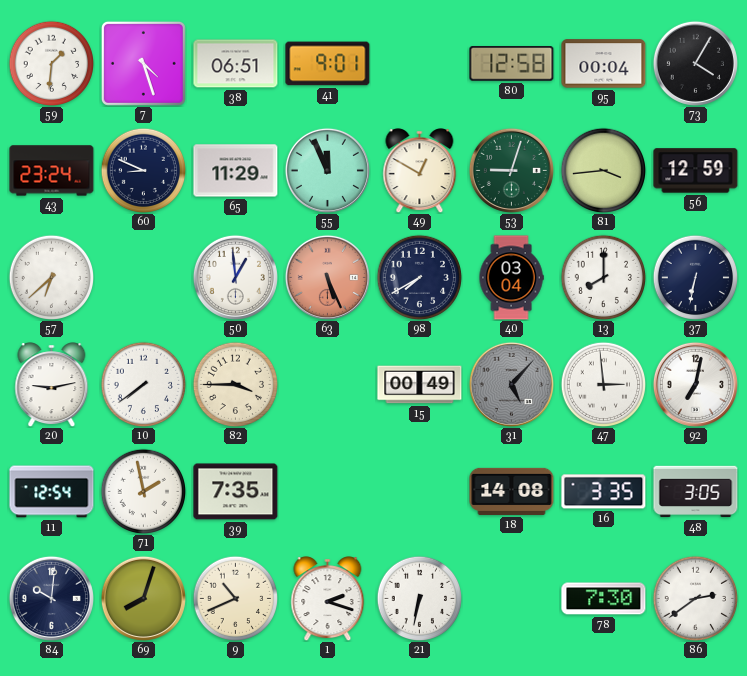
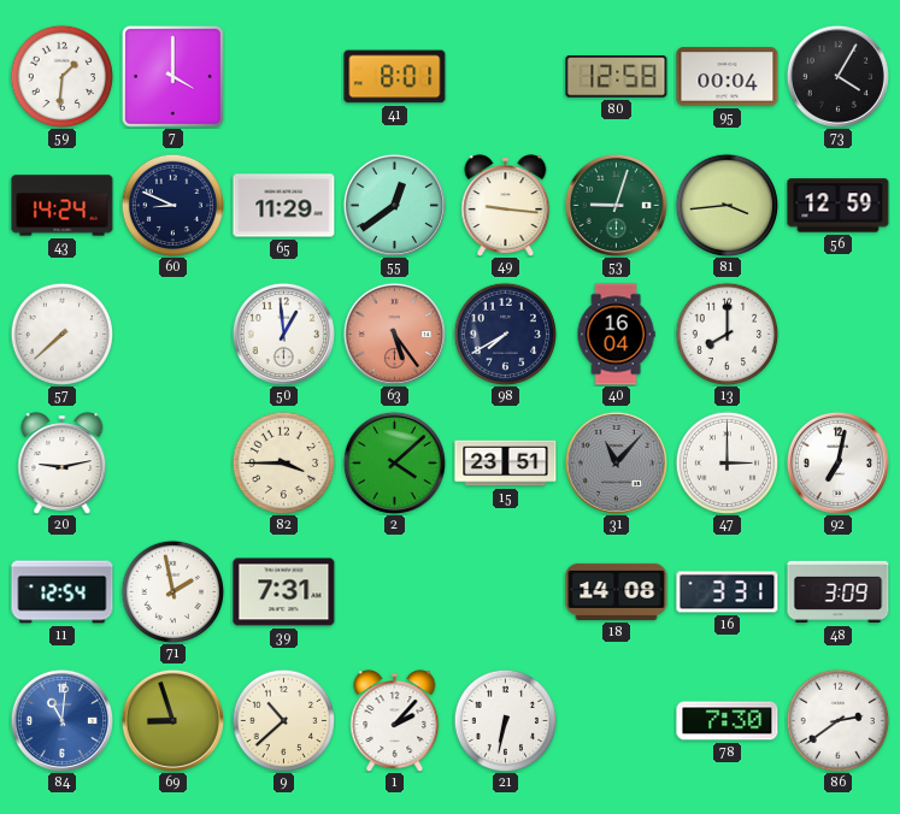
7: 4:27 -> 4:00
38: 06:51 -> none
41: 9:01 -> 8:01
43: 23:24 -> 14:24
55: 11:56 -> 12:39
49: 12:50 -> 9:16
57: 6:38 -> 7:38
63: 5:26 -> 5:24
40: 03:04 -> 16:04
37: 6:32 -> none
10: 7:39 -> none
2: none -> 4:08
15: 00:49 -> 23:51
31: 5:07 -> 11:07
47: 2:59 -> 3:00
39: 7:35 -> 7:31
16: 3:35 -> 3:31
48: 3:05 -> 3:09
84: 10:01 -> 11:01
84 dial: navy -> blue
69: 8:03 -> 8:57
9: 10:41 -> 10:38
1: 2:18 -> 2:07
